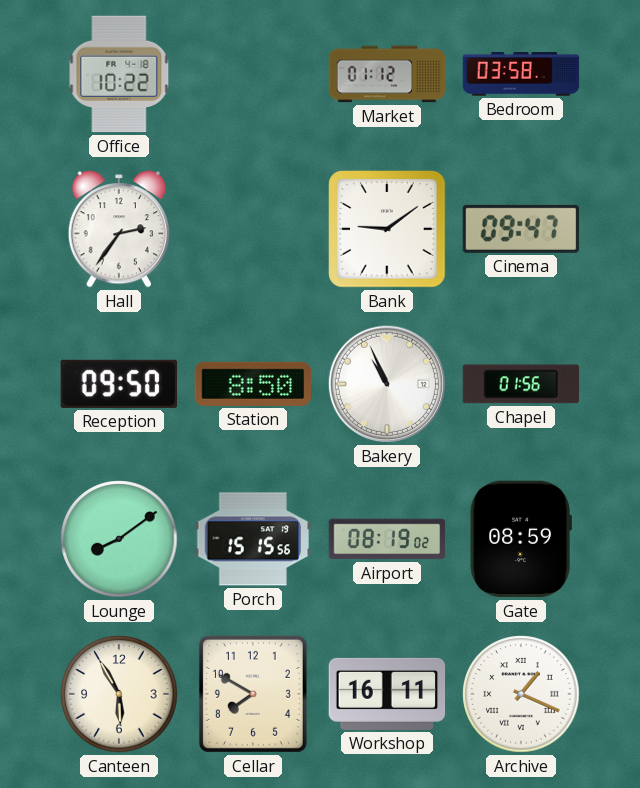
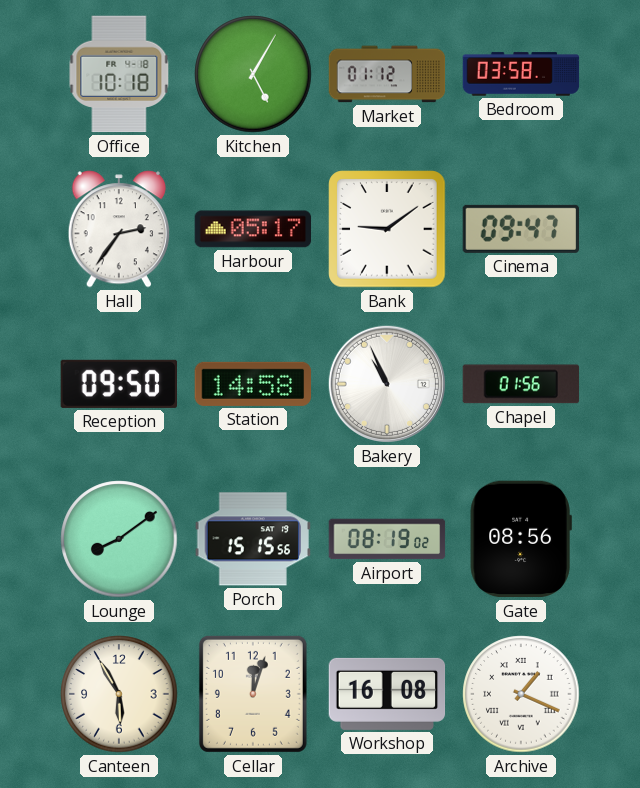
Office: 10:22 -> 10:18
Kitchen: none -> 5:05
Harbour: none -> 05:17
Station: 8:50 -> 14:58
Gate: 08:59 -> 08:56
Cellar: 7:50 -> 12:03
Workshop: 16:11 -> 16:08
